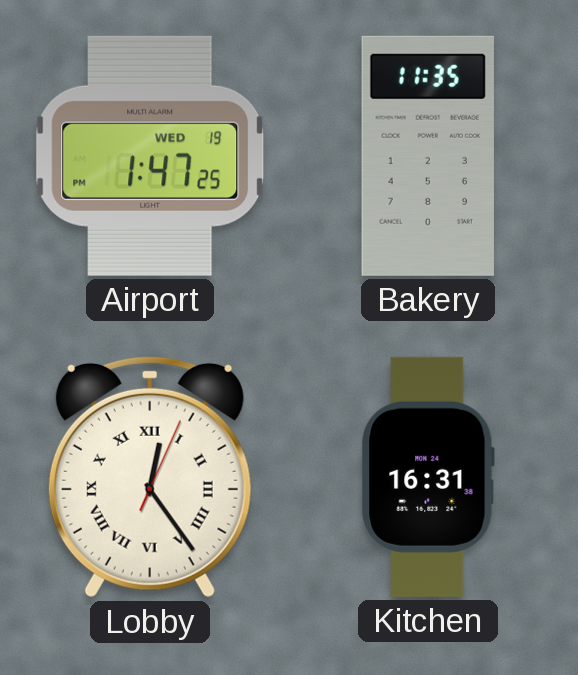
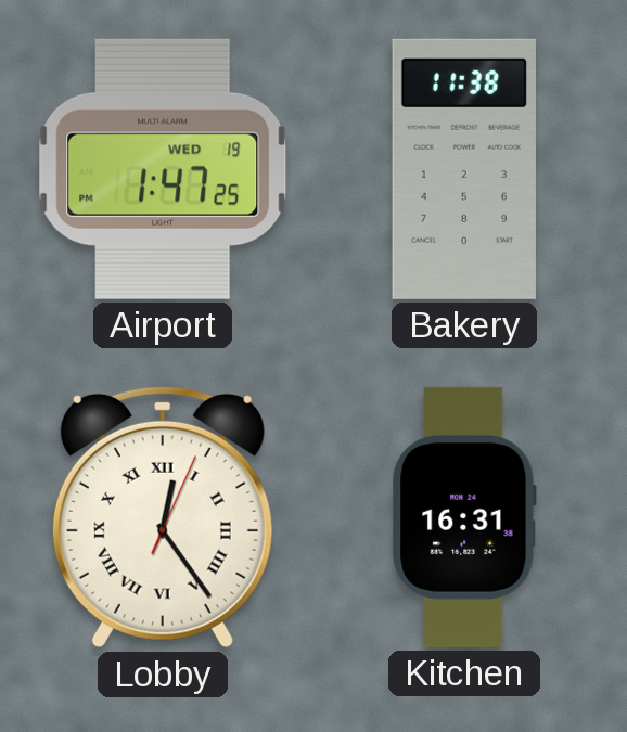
Bakery: 11:35 -> 11:38
